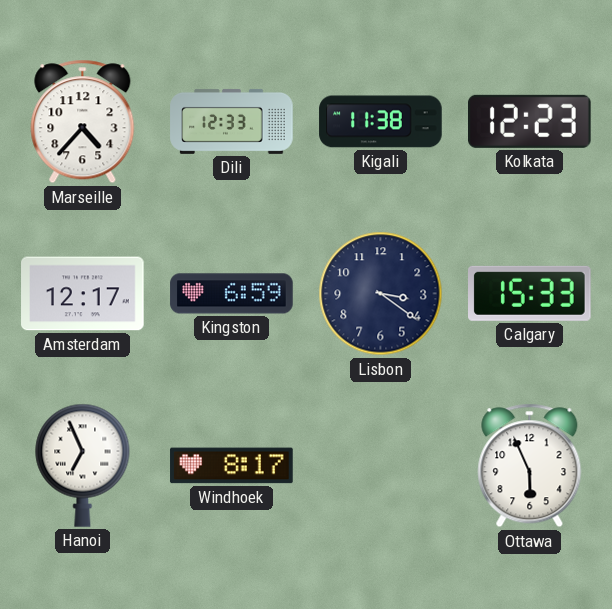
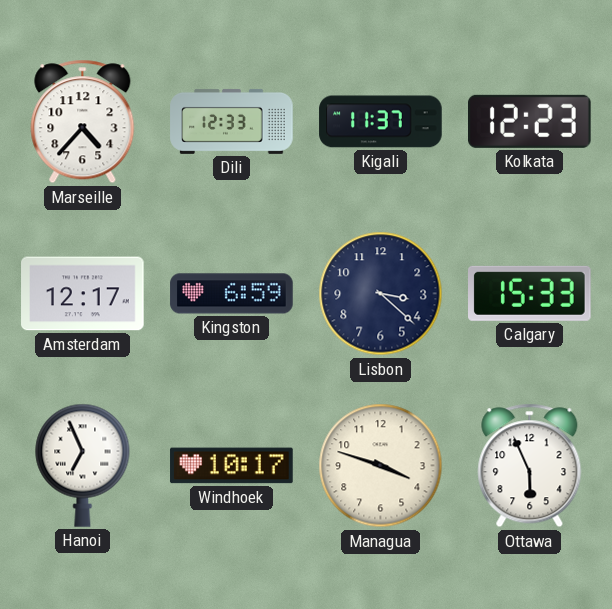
Kigali: 11:38 -> 11:37
Lisbon: 3:21 -> 3:22
Windhoek: 8:17 -> 10:17
Managua: none -> 3:48
